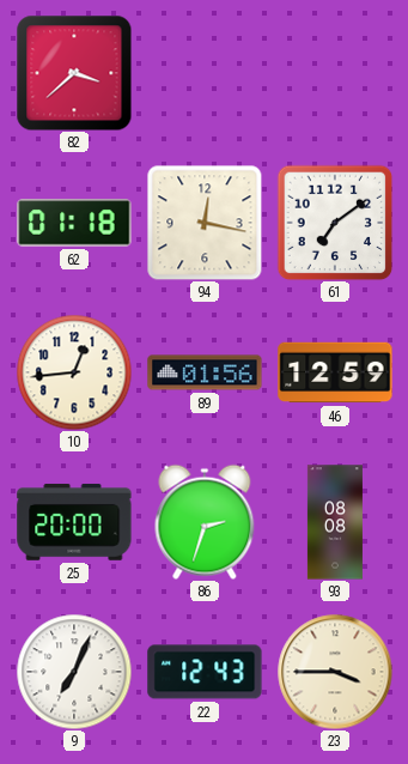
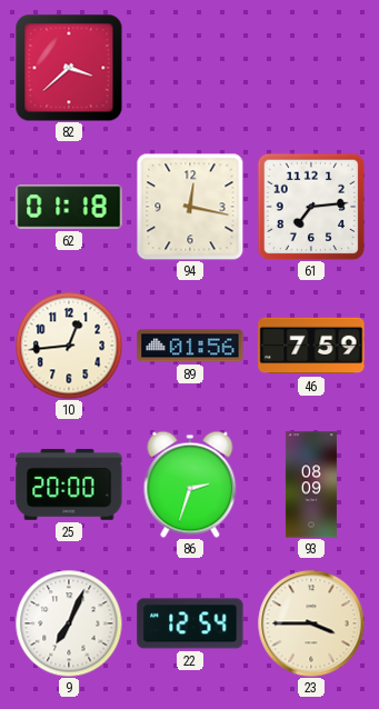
61: 7:09 -> 7:14
46: 12:59 -> 7:59
93: 08:08 -> 08:09
22: 12:43 -> 12:54
